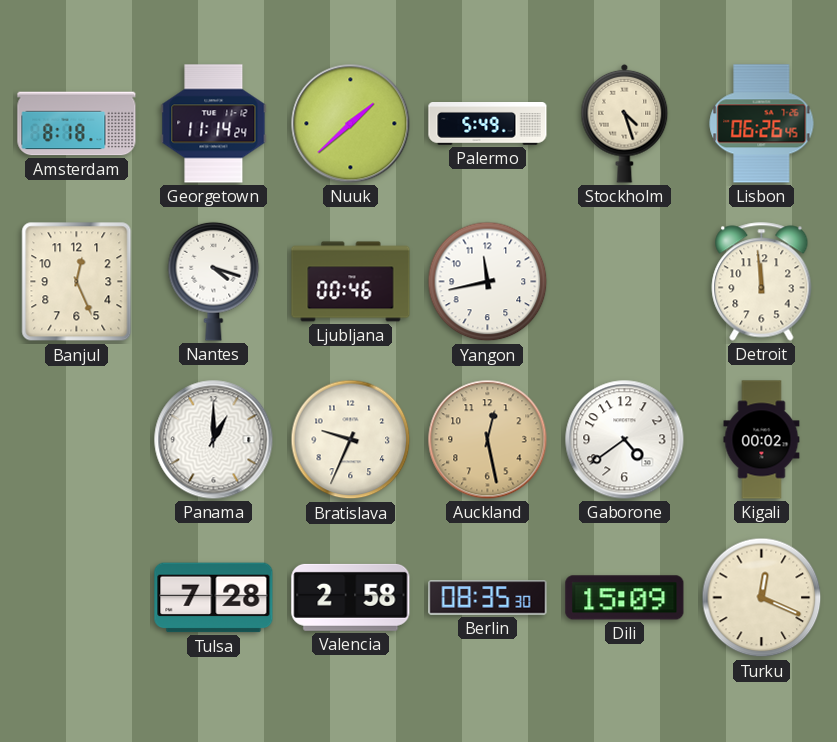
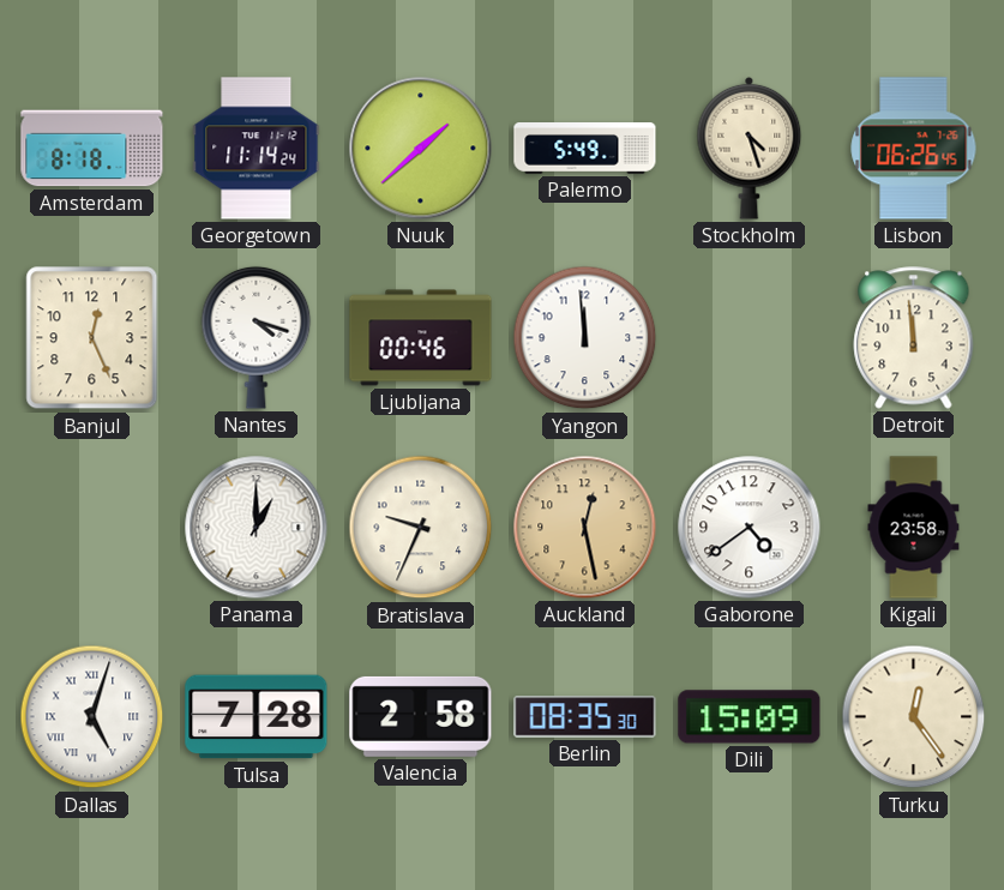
Yangon: 11:43 -> 11:59
Kigali: 00:02 -> 23:58
Dallas: none -> 5:03
Turku: 12:19 -> 12:24
